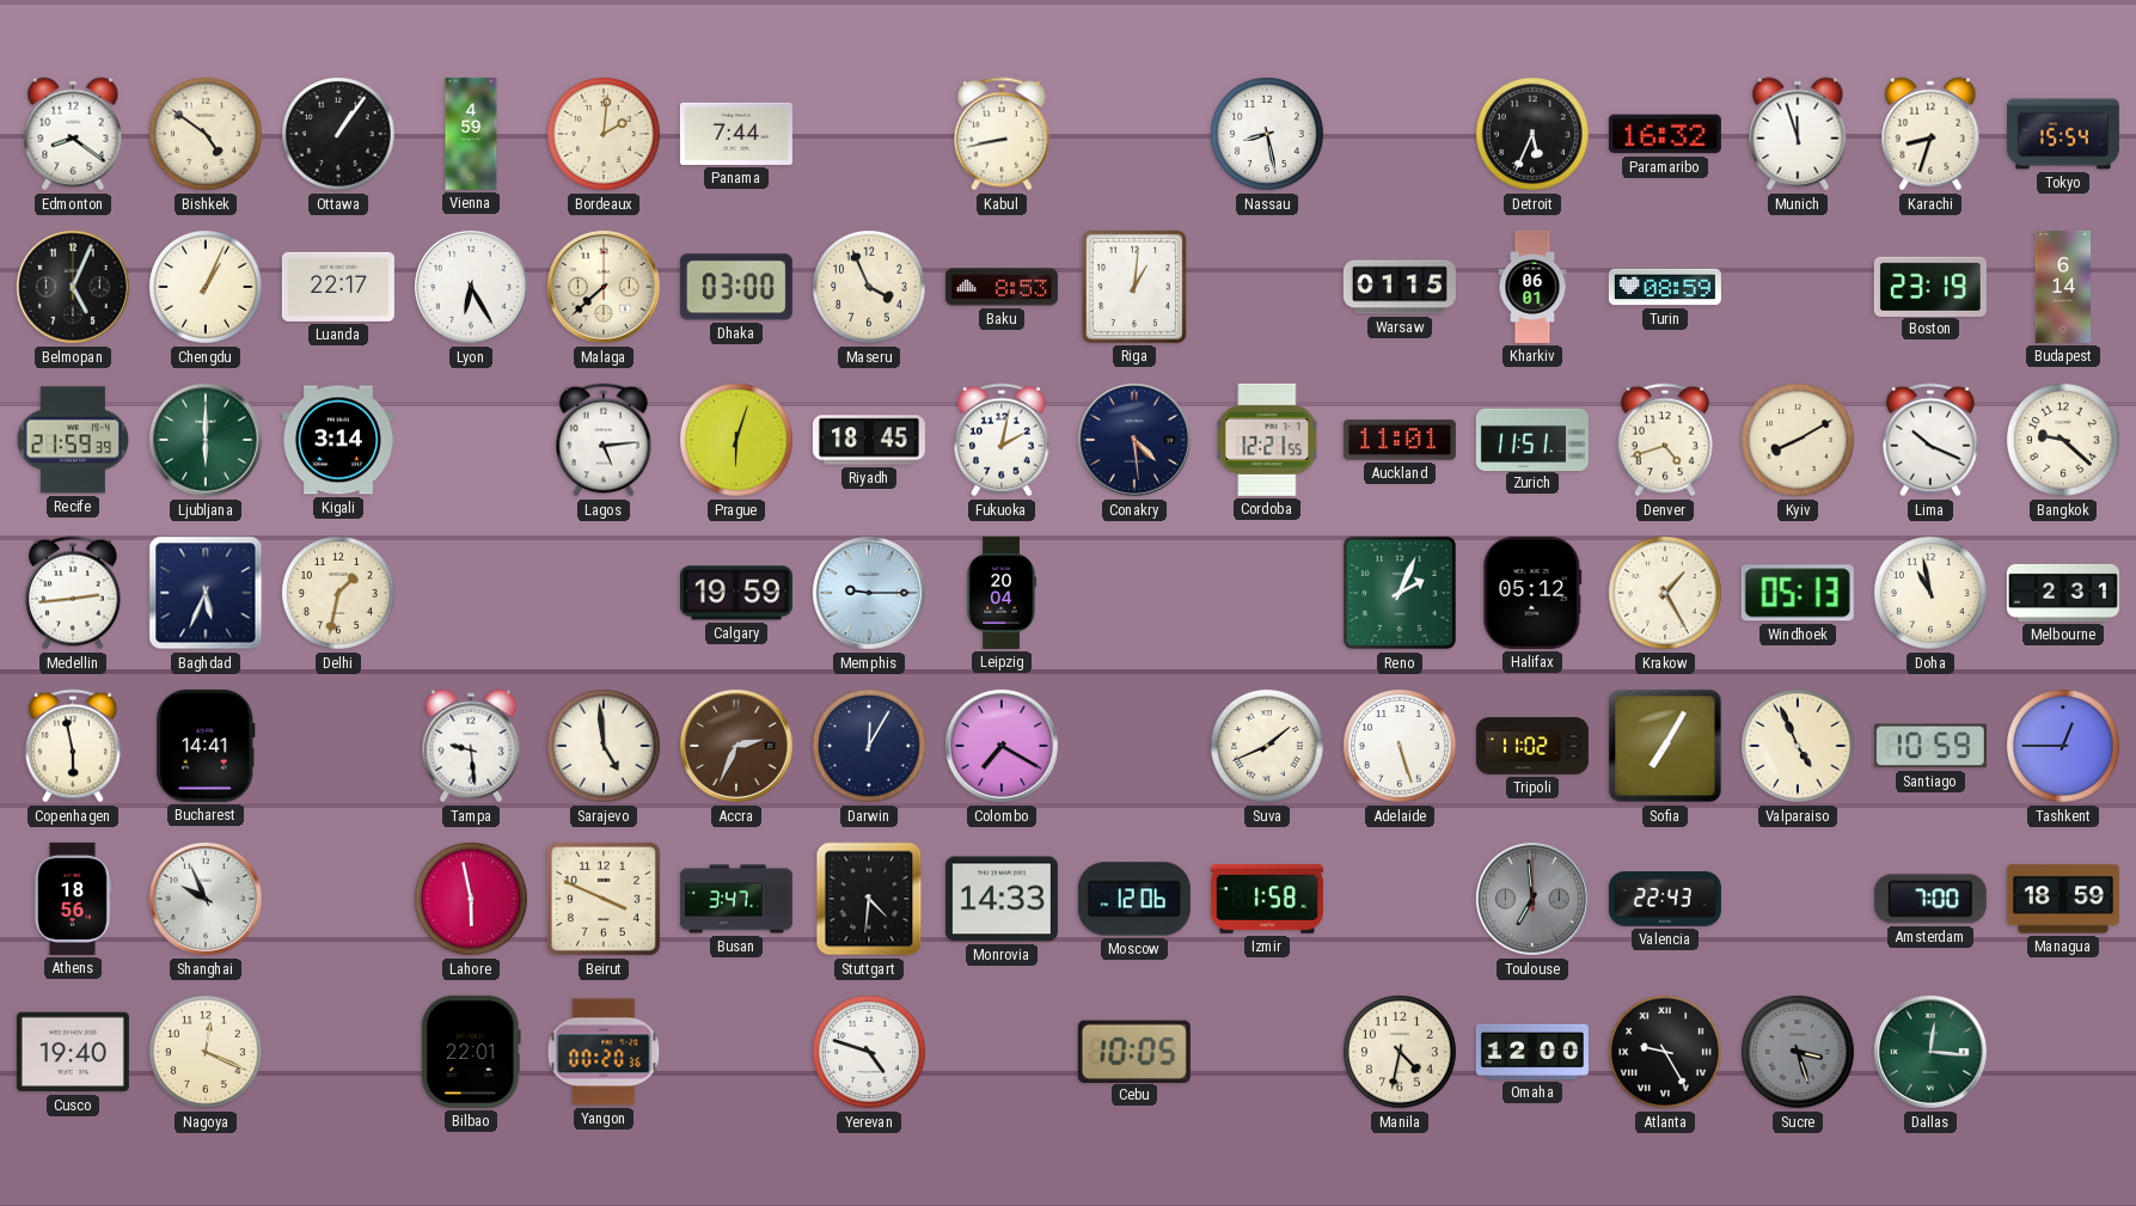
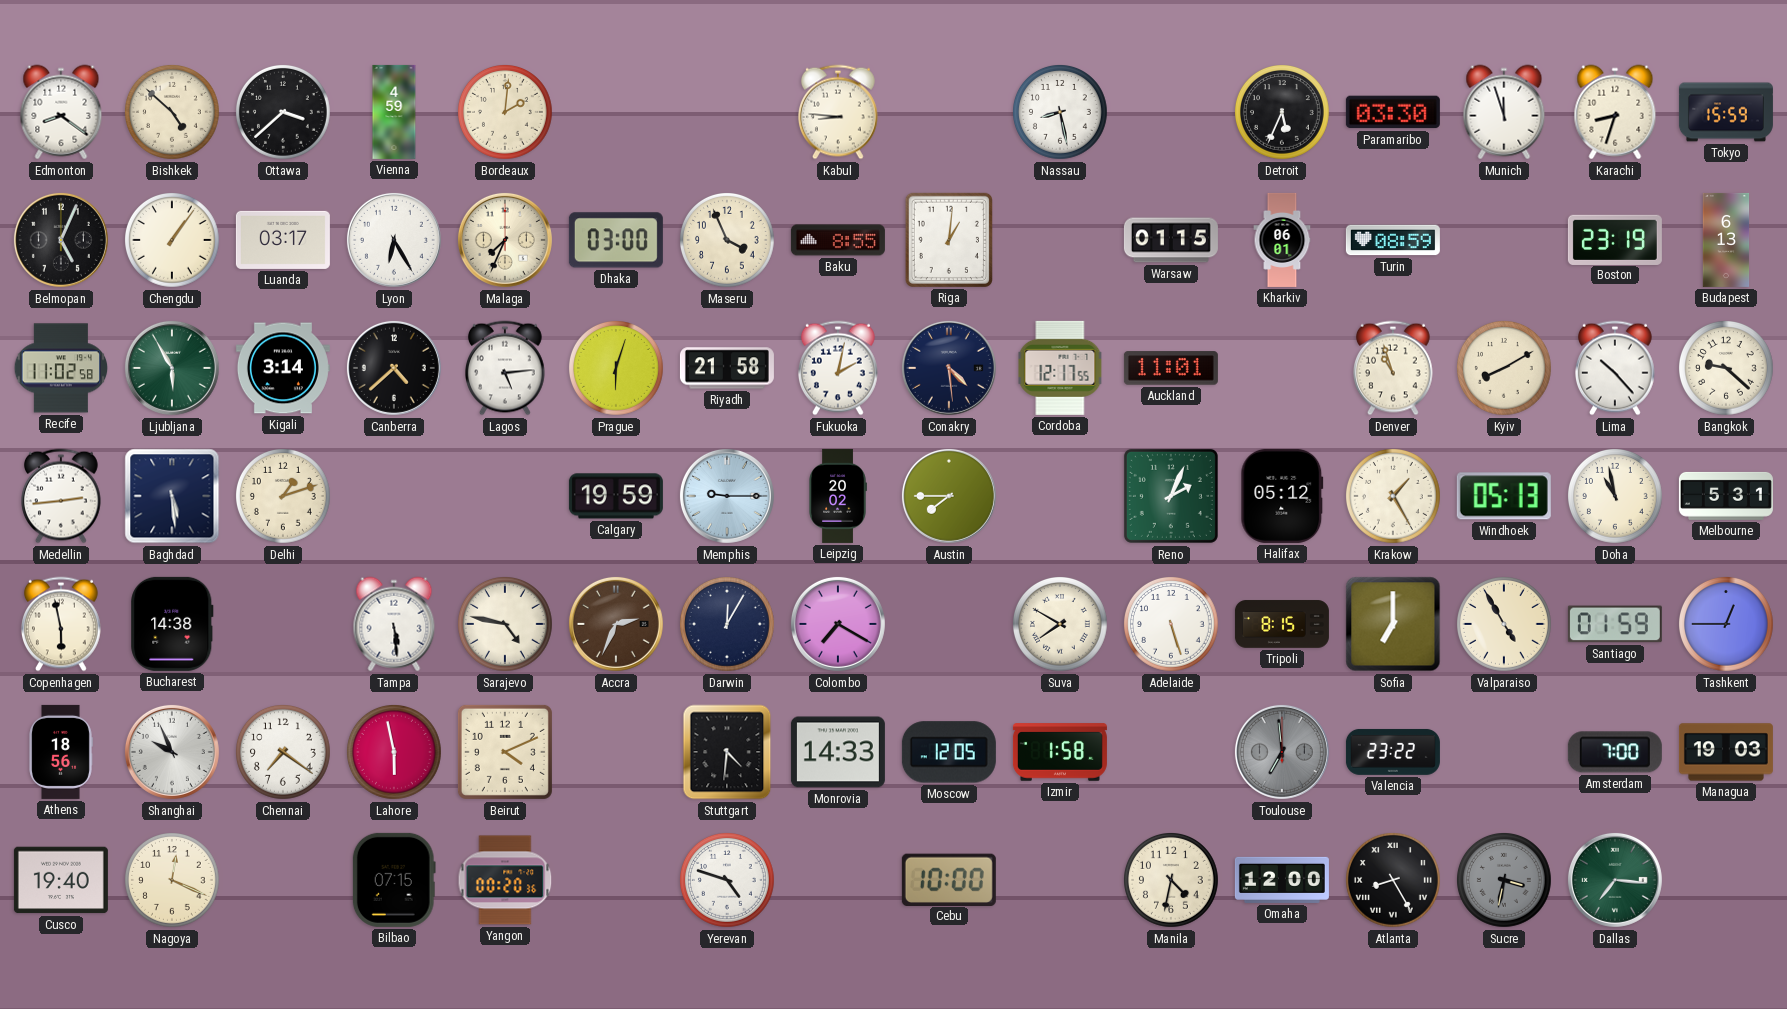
Bishkek: 4:51 -> 4:52
Ottawa: 1:06 -> 3:38
Panama: 7:44 -> none
Kabul: 8:43 -> 8:46
Paramaribo: 16:32 -> 03:30
Tokyo: 15:54 -> 15:59
Chengdu: 1:04 -> 1:06
Luanda: 22:17 -> 03:17
Malaga: 7:38 -> 7:34
Baku: 8:53 -> 8:55
Budapest: 6:14 -> 6:13
Recife: 21:59 -> 11:02
Ljubljana: 6:00 -> 5:55
Canberra: none -> 4:38
Riyadh: 18:45 -> 21:58
Cordoba: 12:21 -> 12:17
Zurich: 11:51 -> none
Denver: 4:42 -> 10:57
Lima: 10:19 -> 10:23
Baghdad: 5:34 -> 5:29
Delhi: 1:32 -> 1:12
Leipzig: 20:04 -> 20:02
Austin: none -> 7:45
Melbourne: 2:31 -> 5:31
Bucharest: 14:41 -> 14:38
Tampa: 9:29 -> 5:29
Sarajevo: 4:59 -> 4:47
Suva: 1:41 -> 7:50
Tripoli: 11:02 -> 8:15
Sofia: 7:05 -> 7:00
Valparaiso: 4:56 -> 4:55
Santiago: 10:59 -> 01:59
Chennai: none -> 7:21
Beirut: 3:49 -> 4:11
Busan: 3:47 -> none
Moscow: 12:06 -> 12:05
Valencia: 22:43 -> 23:22
Managua: 18:59 -> 19:03
Bilbao: 22:01 -> 07:15
Cebu: 10:05 -> 10:00
Atlanta: 9:25 -> 8:25
Sucre: 3:27 -> 3:32
Dallas: 12:16 -> 7:16
